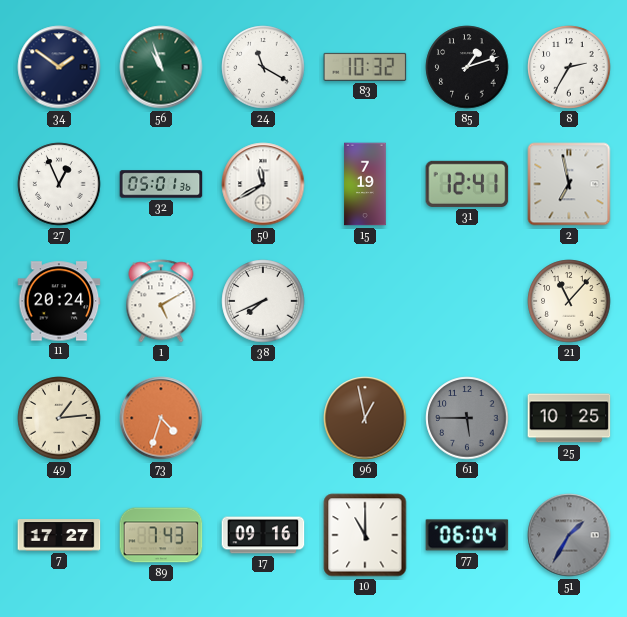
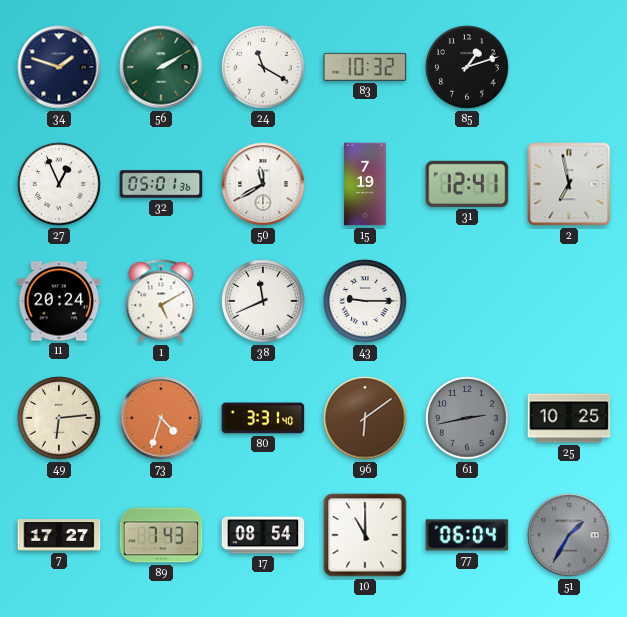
34: 1:51 -> 1:48
56: 10:57 -> 2:10
8: 2:35 -> none
38: 7:41 -> 11:41
43: none -> 9:15
21: 11:07 -> none
49: 1:14 -> 6:14
80: none -> 3:31
96: 12:58 -> 6:09
61: 5:45 -> 2:43
17: 09:16 -> 08:54
